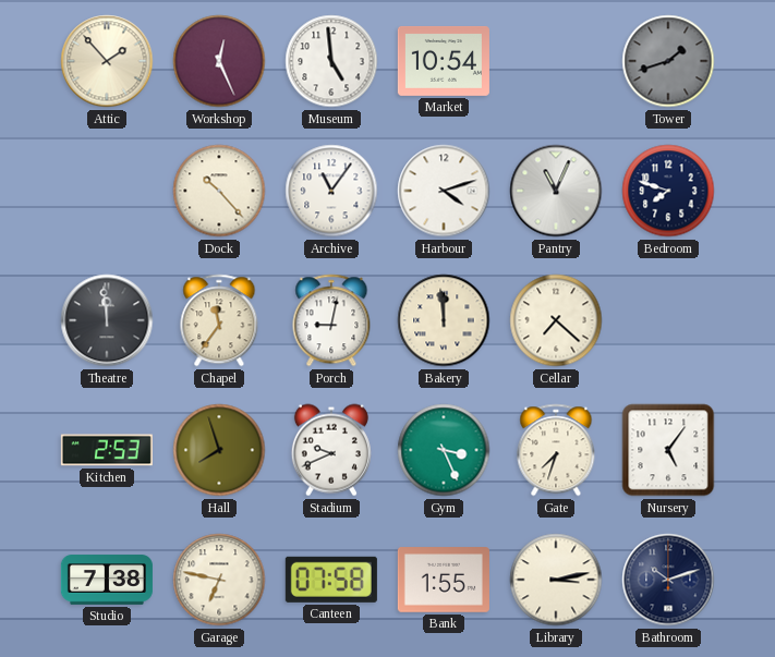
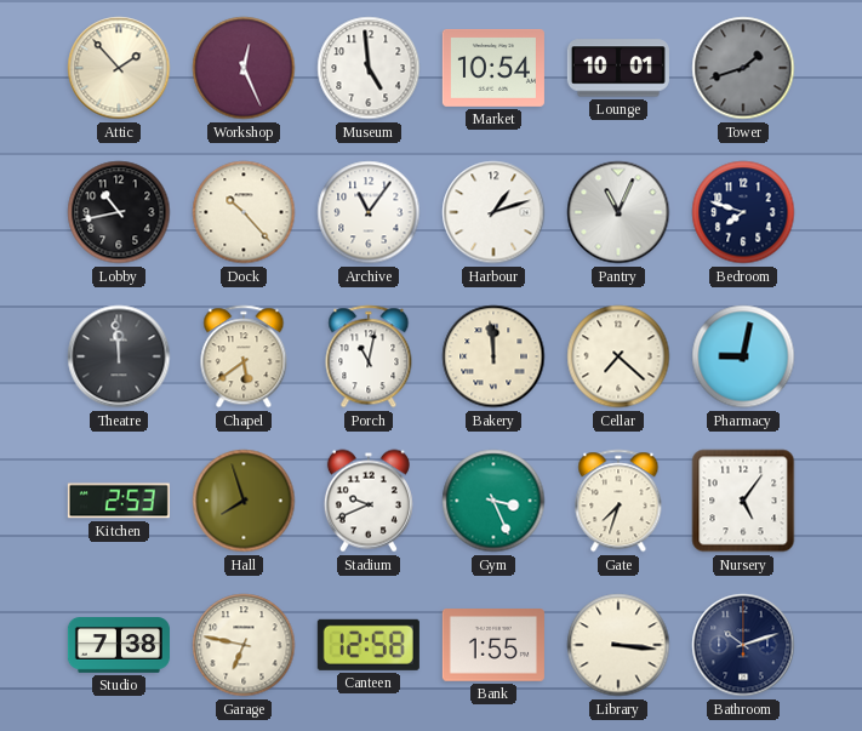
Lounge: none -> 10:01
Lobby: none -> 10:43
Harbour: 4:12 -> 1:12
Chapel: 11:36 -> 5:39
Porch: 9:02 -> 11:02
Pharmacy: none -> 9:02
Canteen: 07:58 -> 12:58
Library: 3:13 -> 3:16
